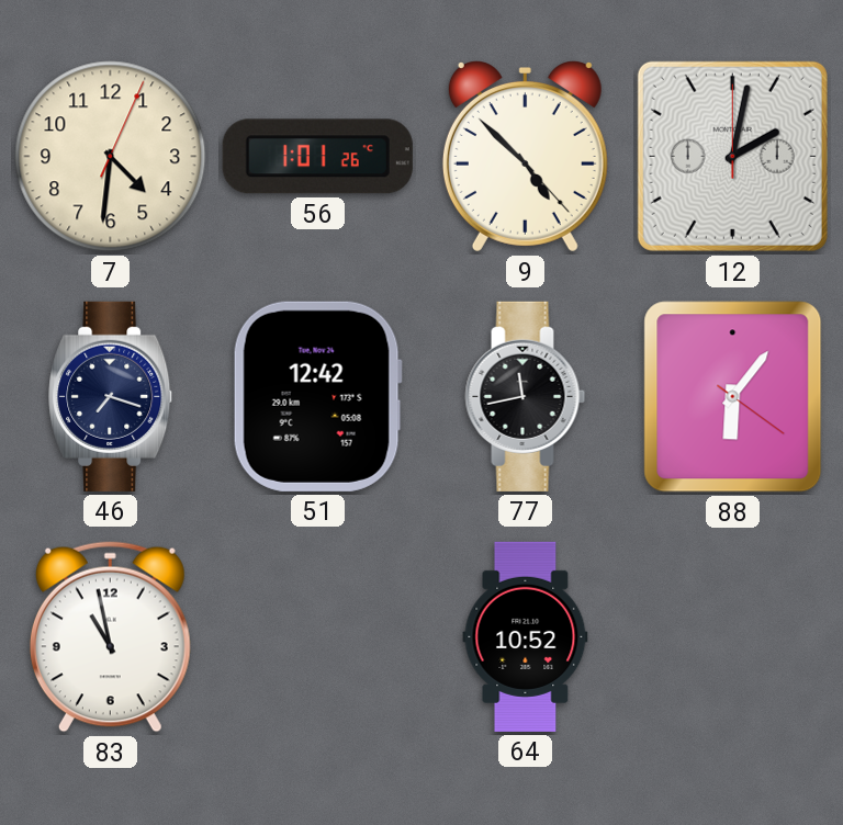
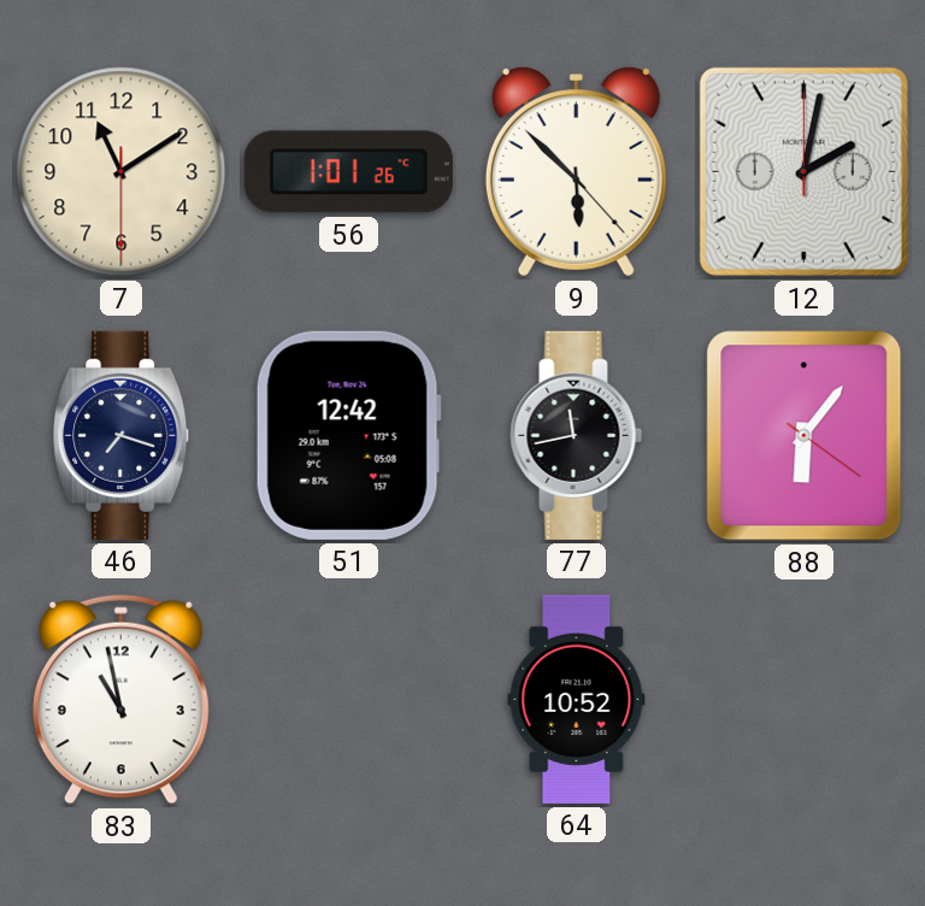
7: 4:31 -> 11:09
9: 4:52 -> 5:52
